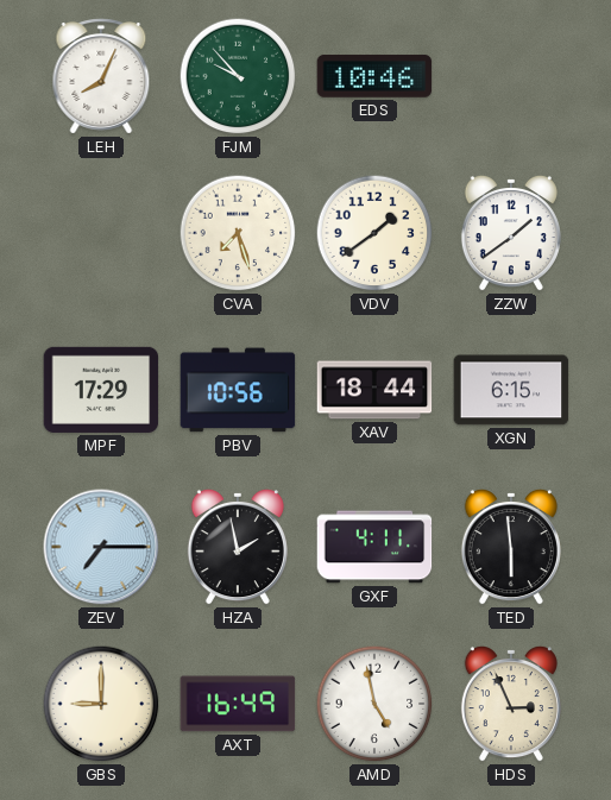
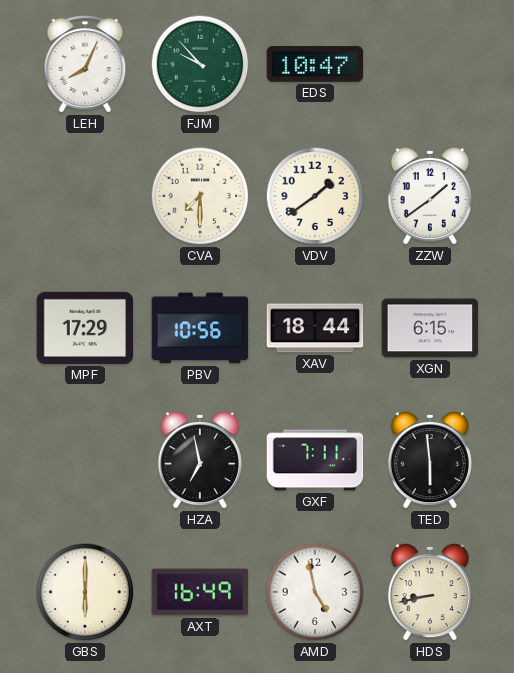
EDS: 10:46 -> 10:47
CVA: 7:27 -> 7:30
ZEV: 7:15 -> none
HZA: 1:58 -> 6:58
GXF: 4:11 -> 7:11
GBS: 9:00 -> 6:00
HDS: 2:56 -> 8:43
